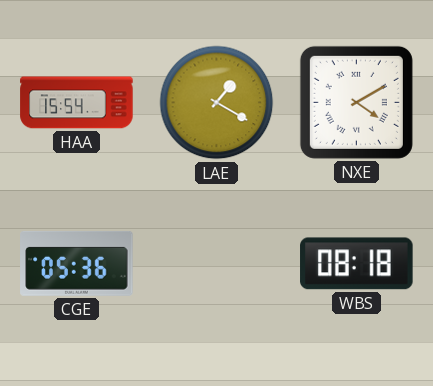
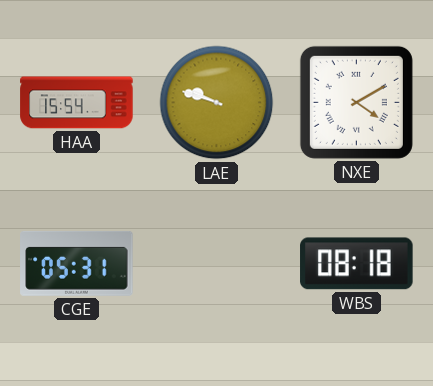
LAE: 1:20 -> 9:48
CGE: 05:36 -> 05:31
